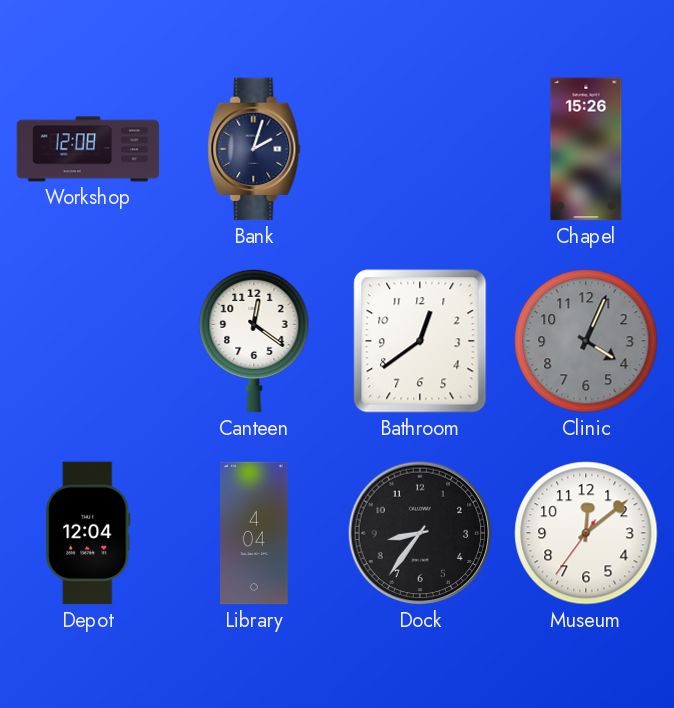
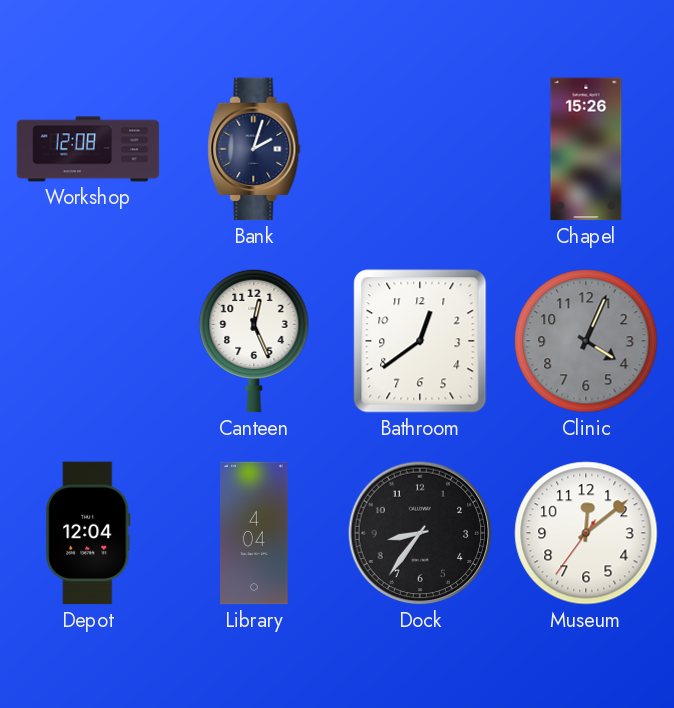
Canteen: 12:21 -> 12:26
